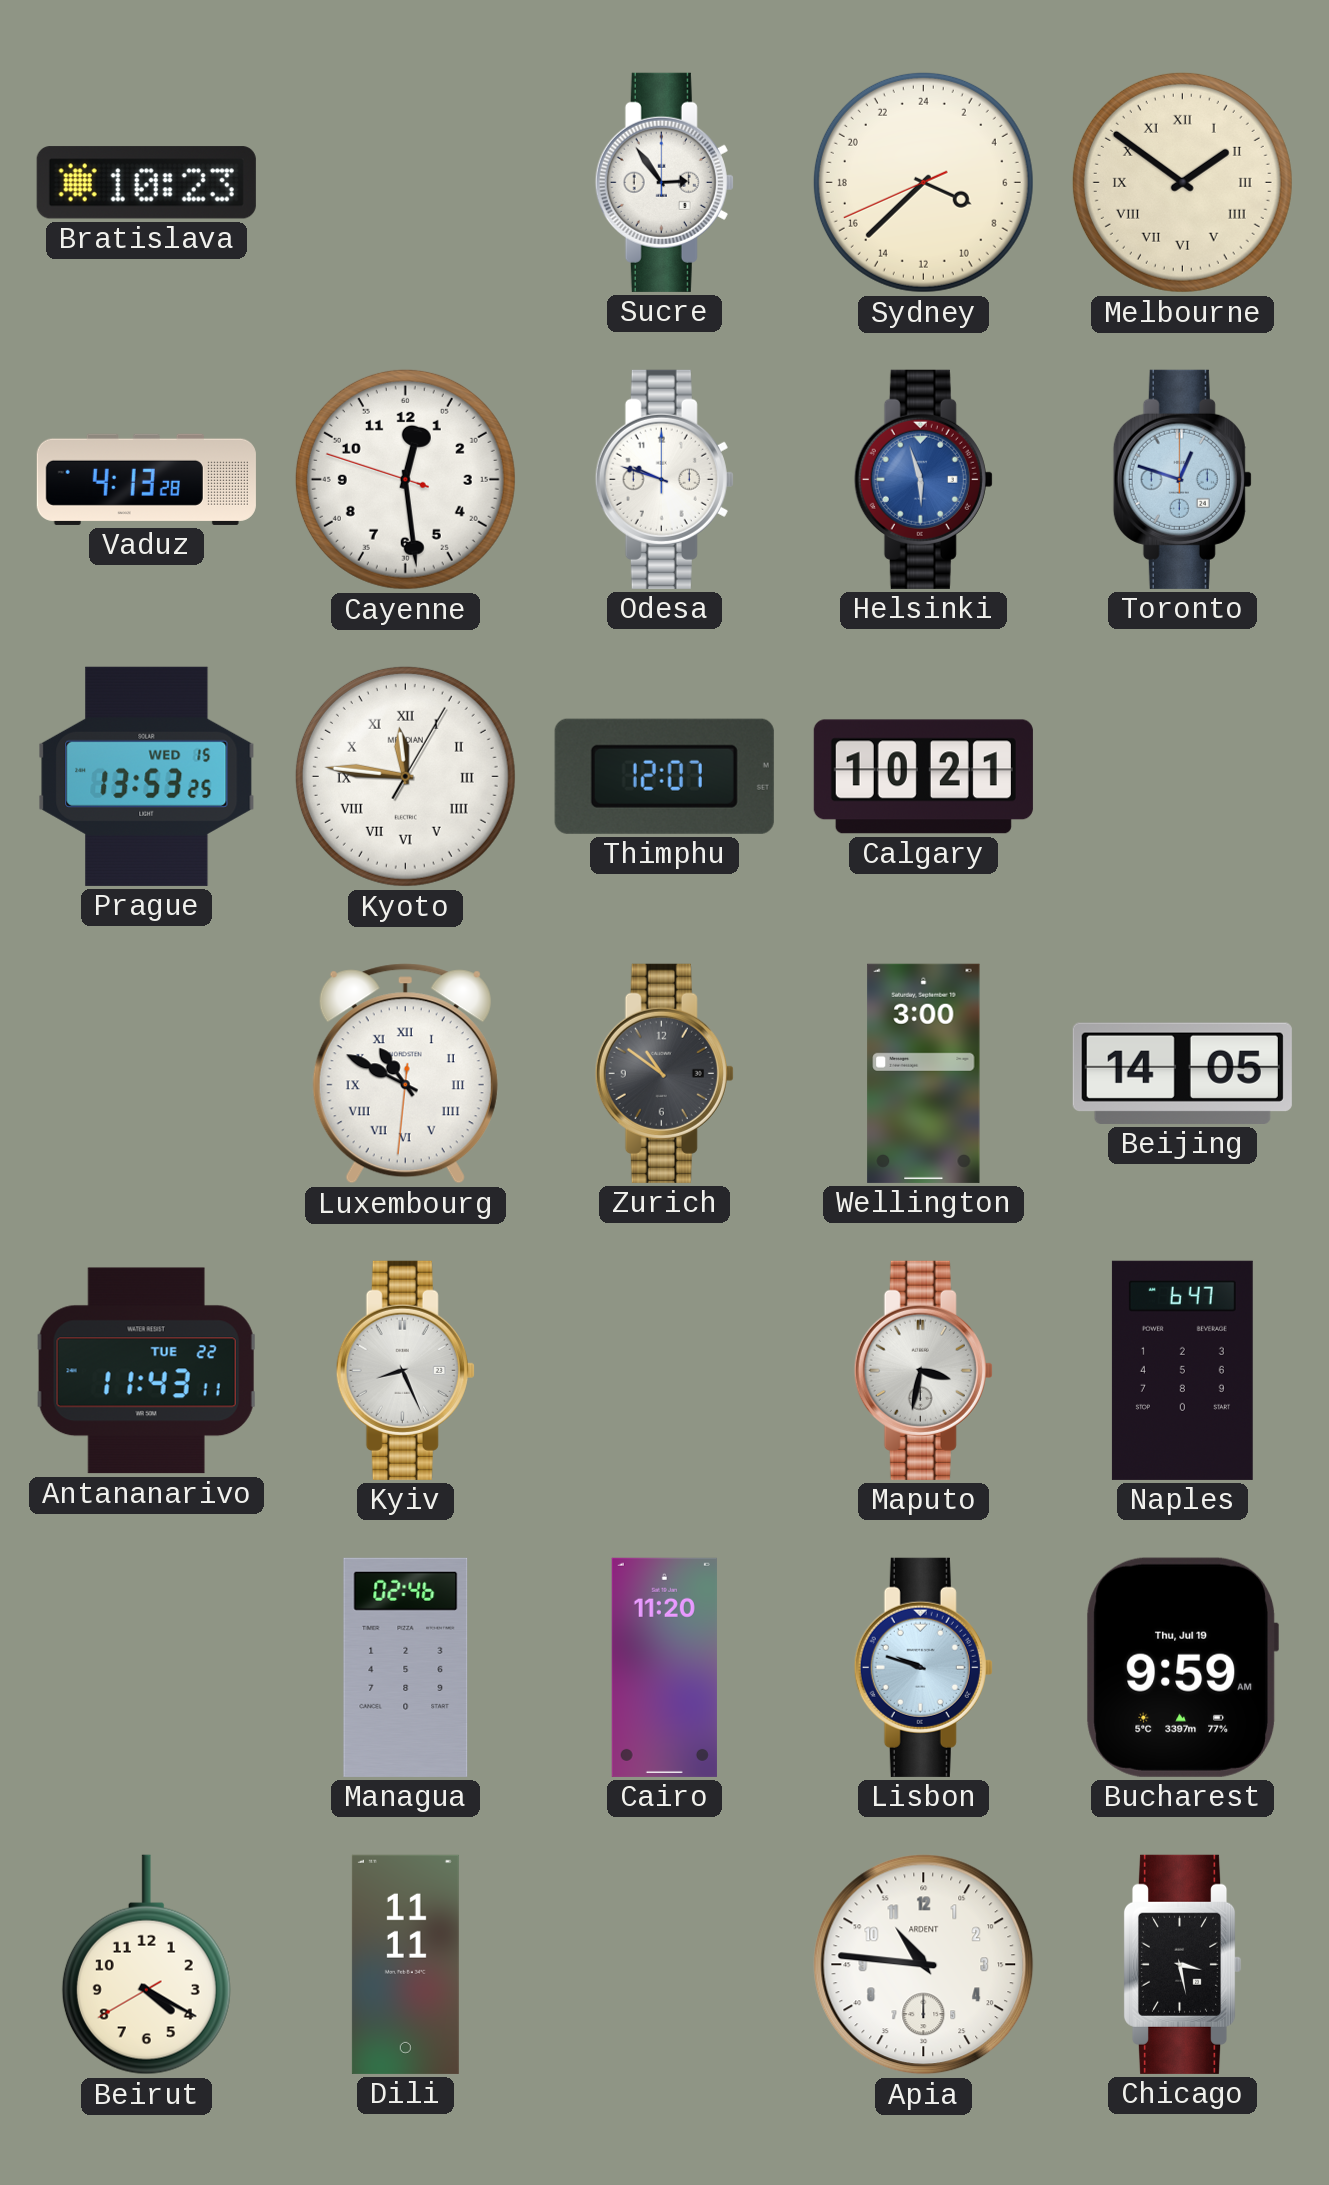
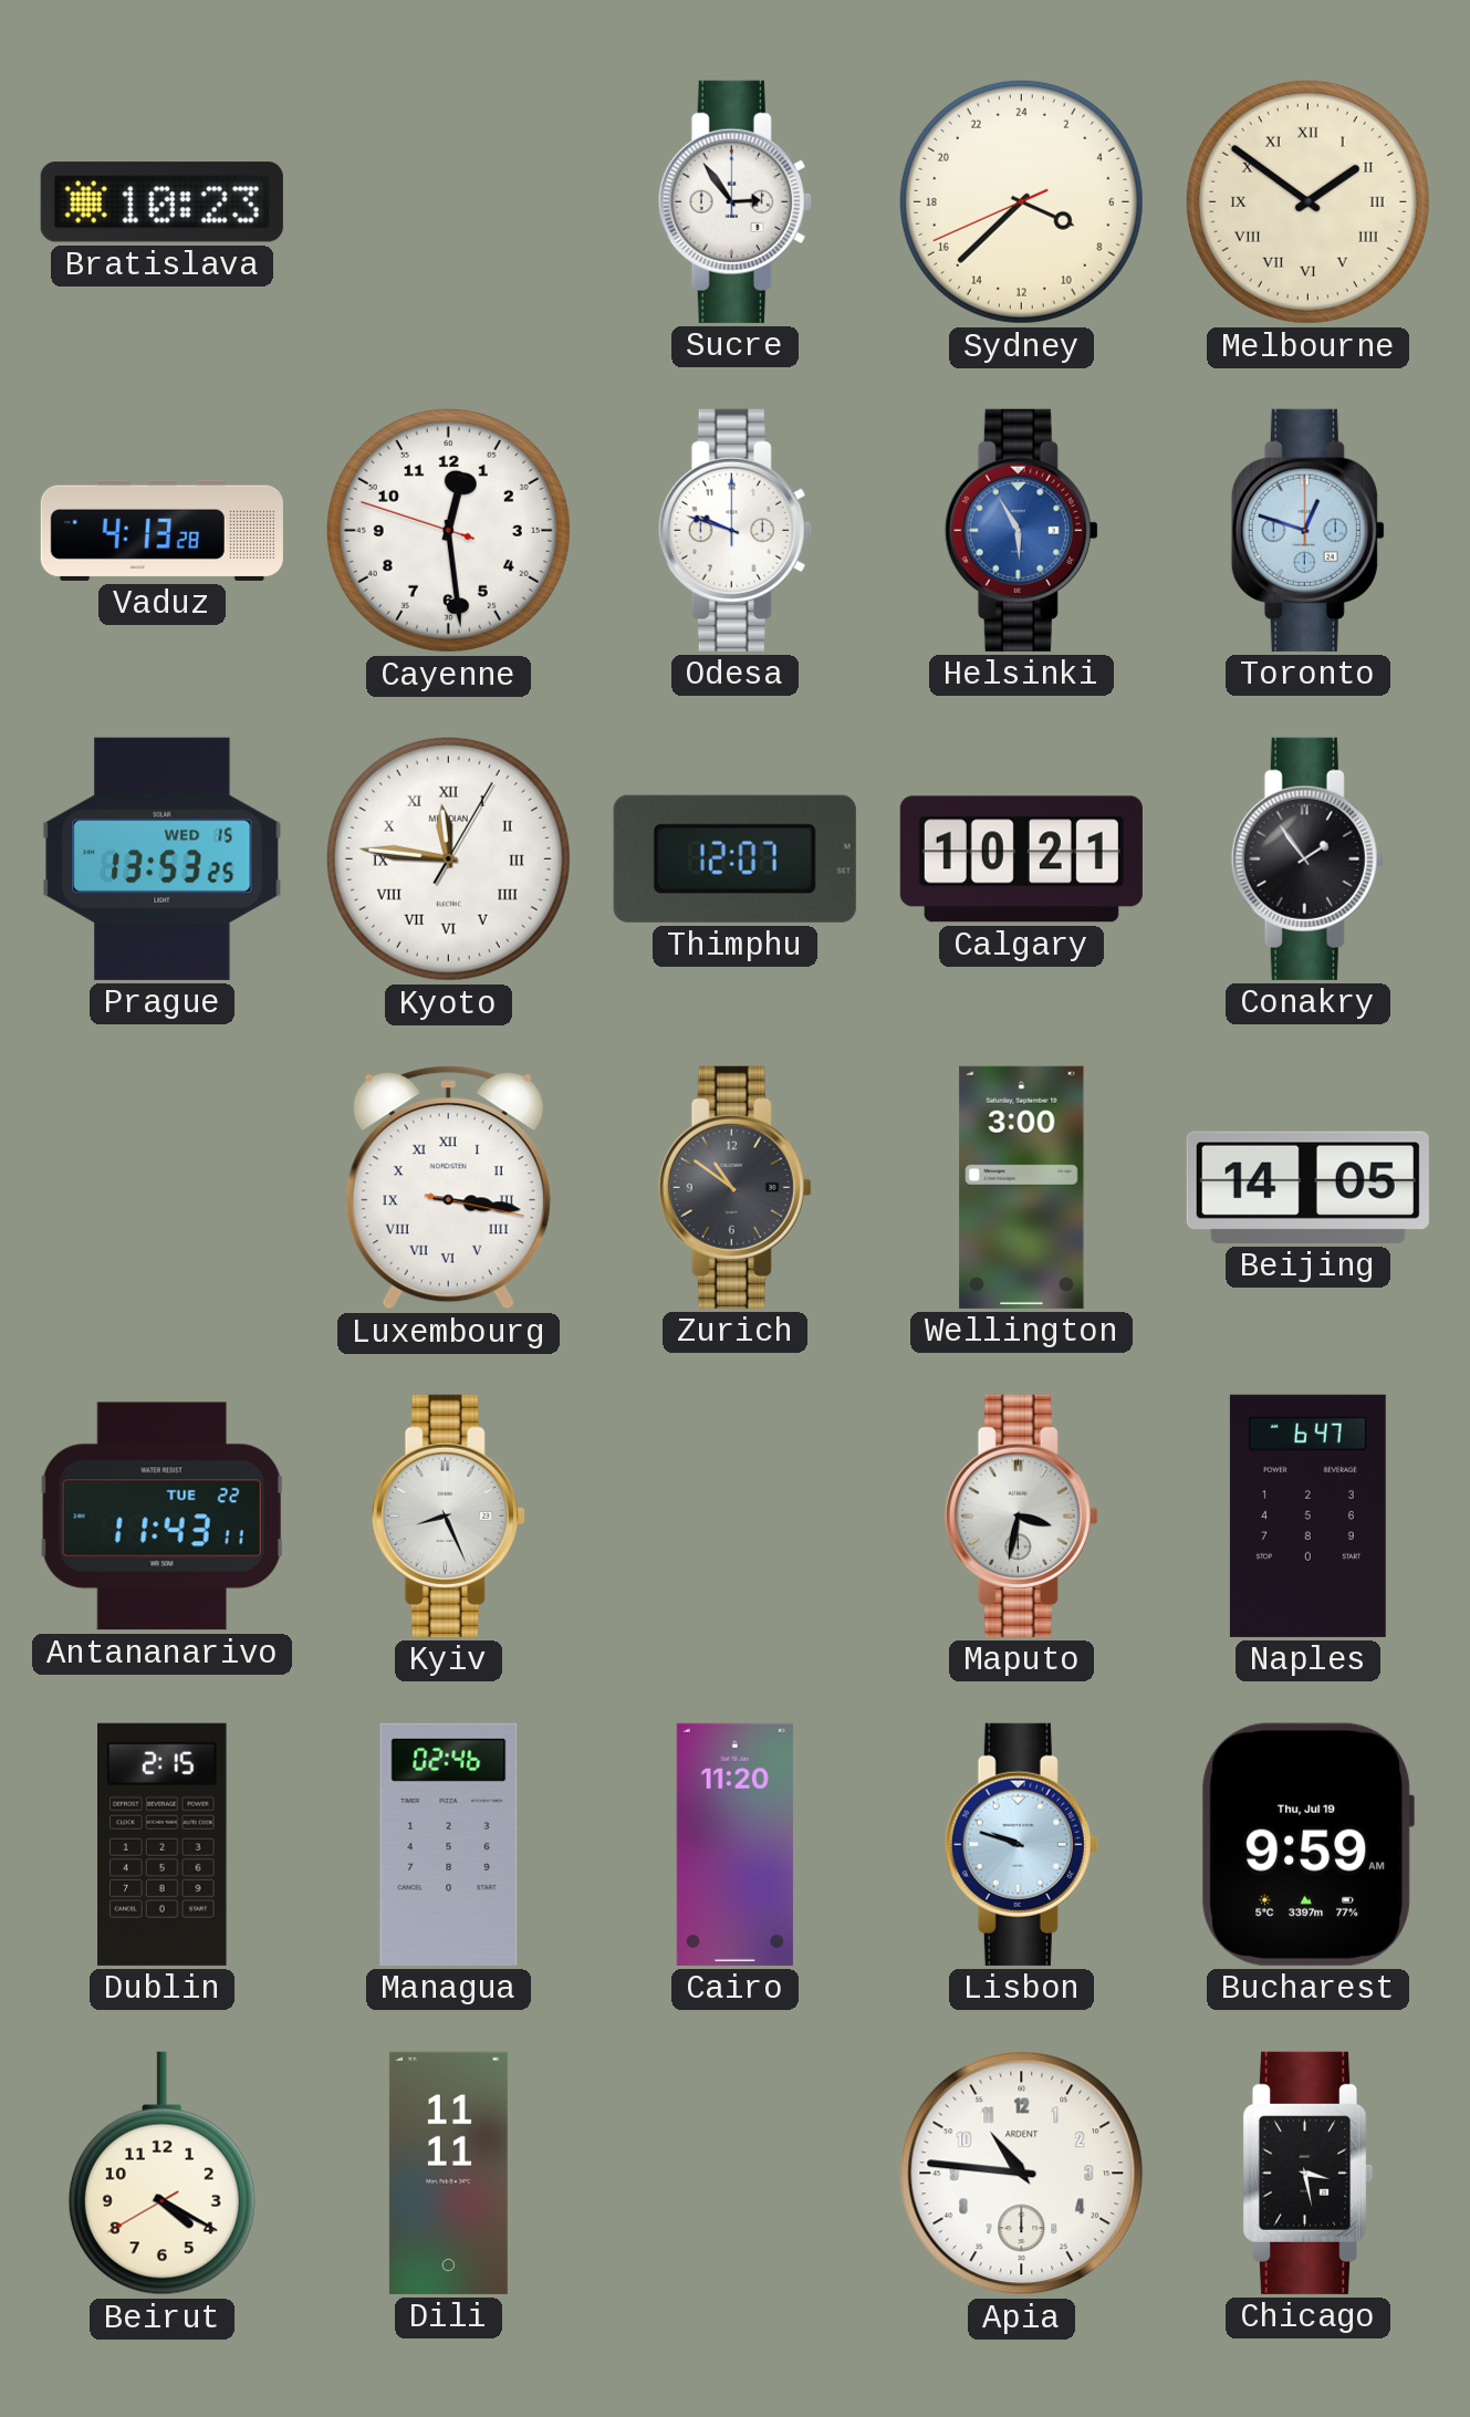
Helsinki: 5:57 -> 5:55
Conakry: none -> 1:54
Luxembourg: 10:49 -> 3:16
Dublin: none -> 2:15
